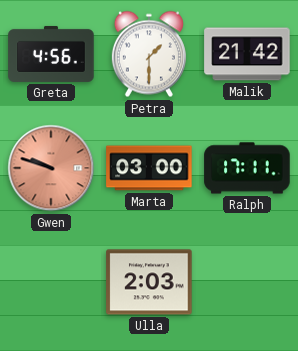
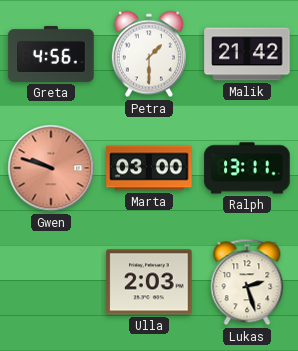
Ralph: 17:11 -> 13:11
Lukas: none -> 2:27
